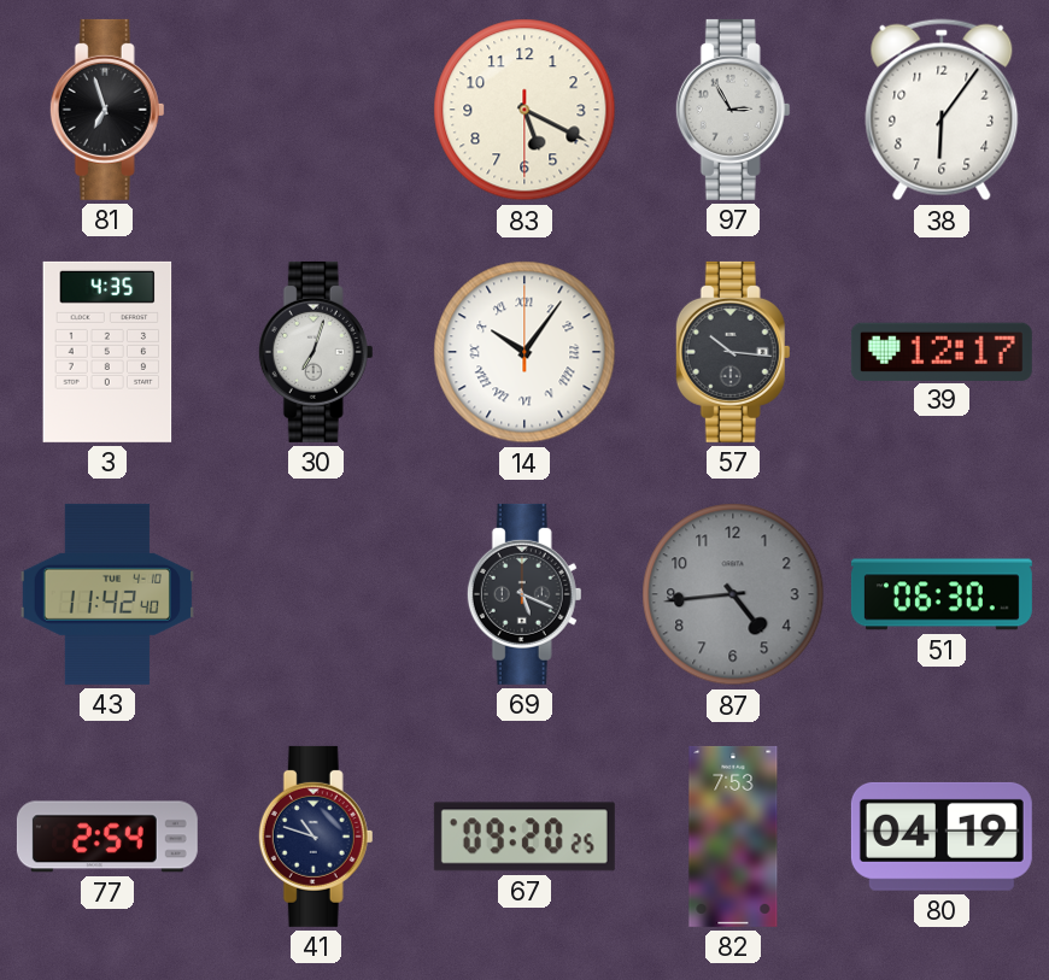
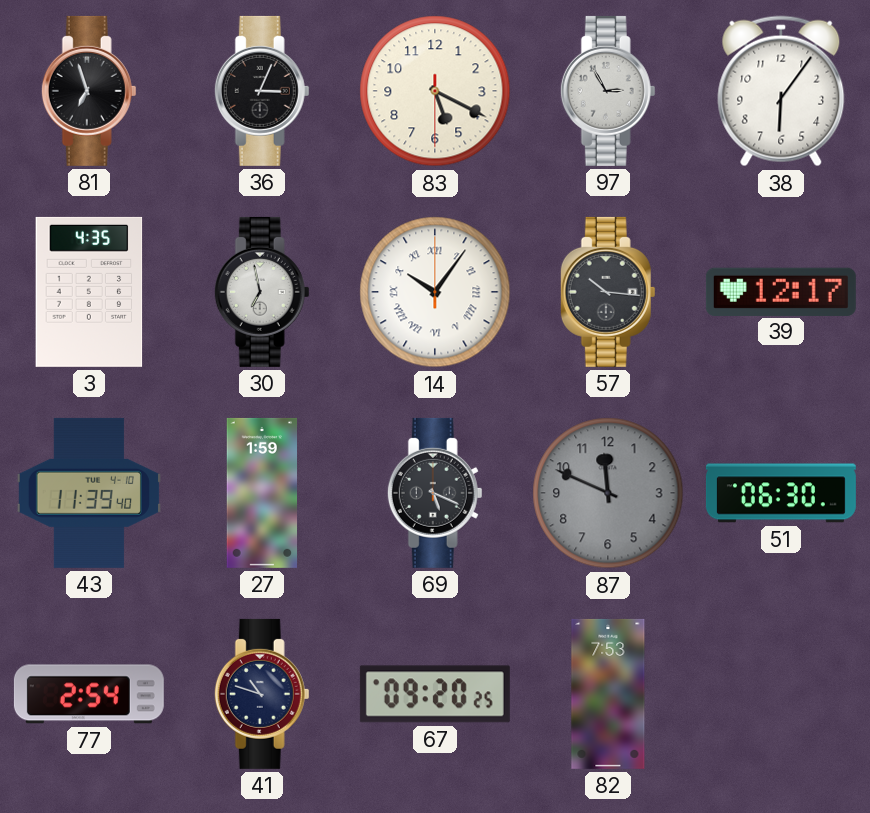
36: none -> 3:04
30: 7:03 -> 6:58
43: 11:42 -> 11:39
27: none -> 1:59
87: 4:44 -> 11:49
80: 04:19 -> none
